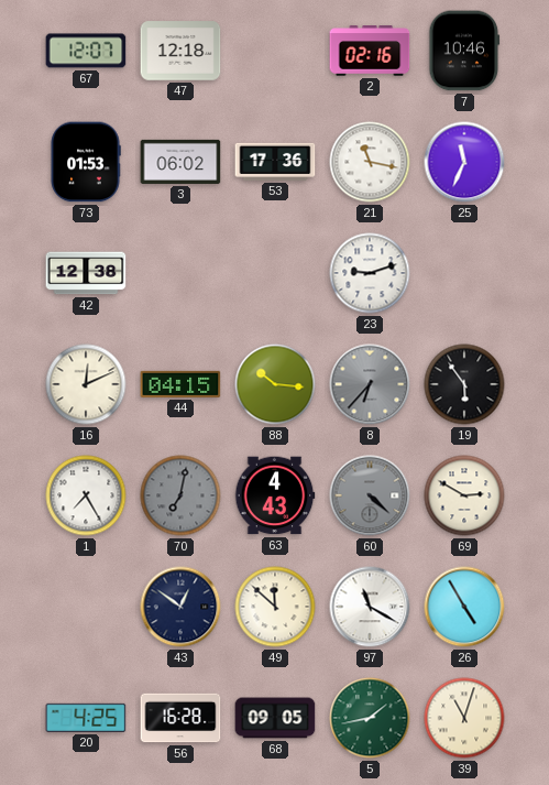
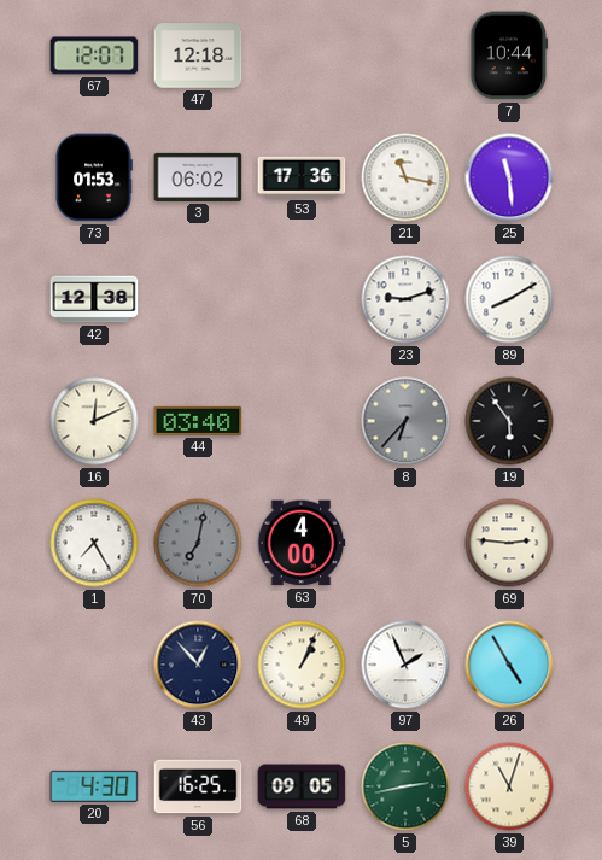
2: 02:16 -> none
7: 10:46 -> 10:44
25: 11:34 -> 11:29
89: none -> 8:10
44: 04:15 -> 03:40
88: 10:16 -> none
63: 4:43 -> 4:00
60: 4:22 -> none
69: 2:50 -> 2:46
43: 12:51 -> 12:53
49: 11:52 -> 1:04
97: 11:20 -> 1:56
20: 4:25 -> 4:30
56: 16:28 -> 16:25
5: 1:43 -> 2:43
